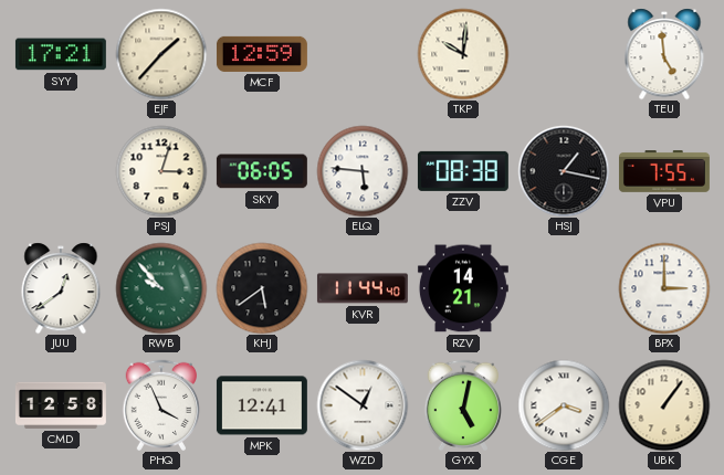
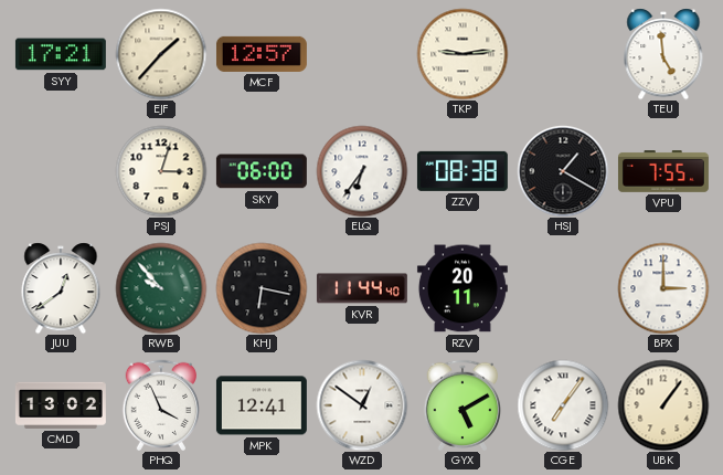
MCF: 12:59 -> 12:57
TKP: 10:01 -> 9:14
SKY: 06:05 -> 06:00
ELQ: 5:46 -> 6:36
HSJ: 1:17 -> 1:20
KHJ: 5:39 -> 6:17
RZV: 14:21 -> 20:11
CMD: 12:58 -> 13:02
GYX: 5:02 -> 5:10
CGE: 3:39 -> 7:06
